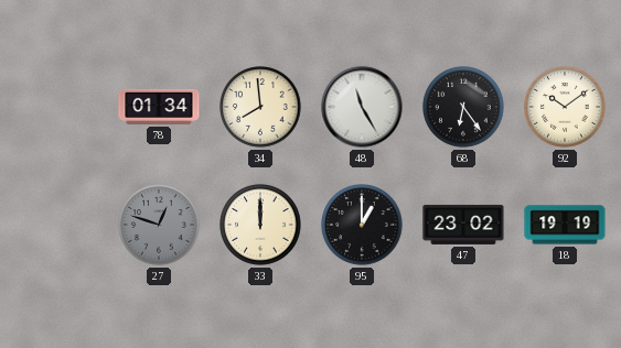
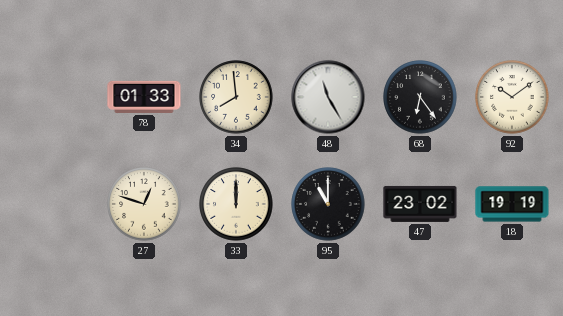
78: 01:34 -> 01:33
27 dial: grey -> cream
95: 1:00 -> 11:00
